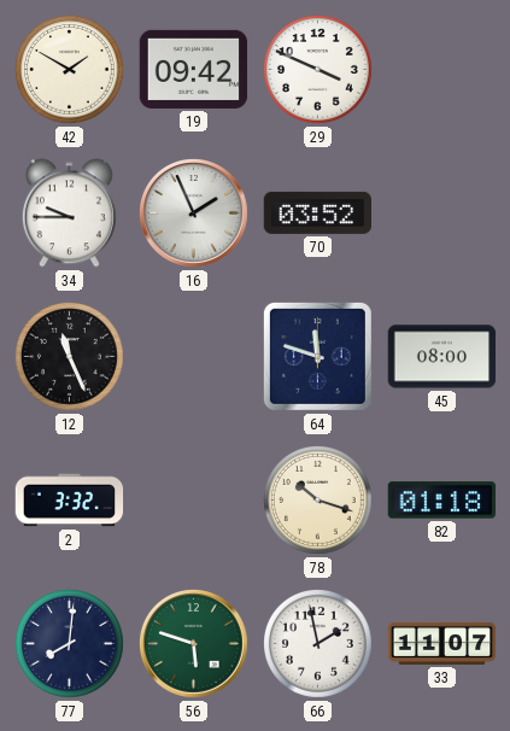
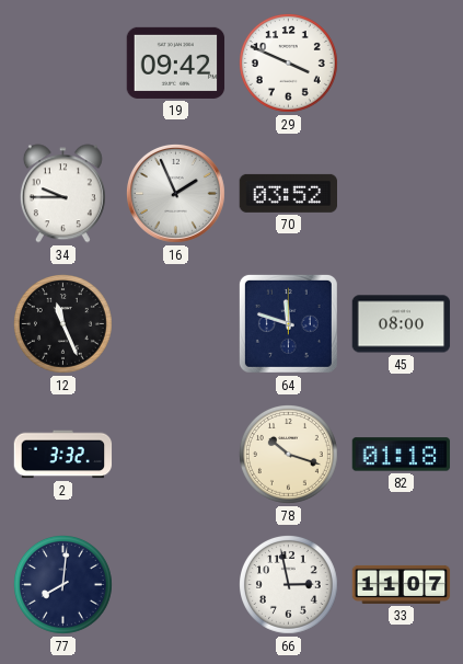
42: 1:50 -> none
56: 5:48 -> none
66: 1:58 -> 2:58
